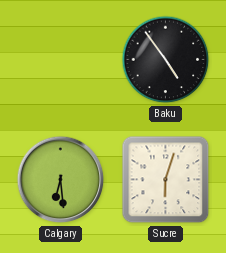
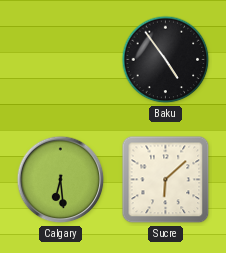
Sucre: 6:03 -> 6:08
